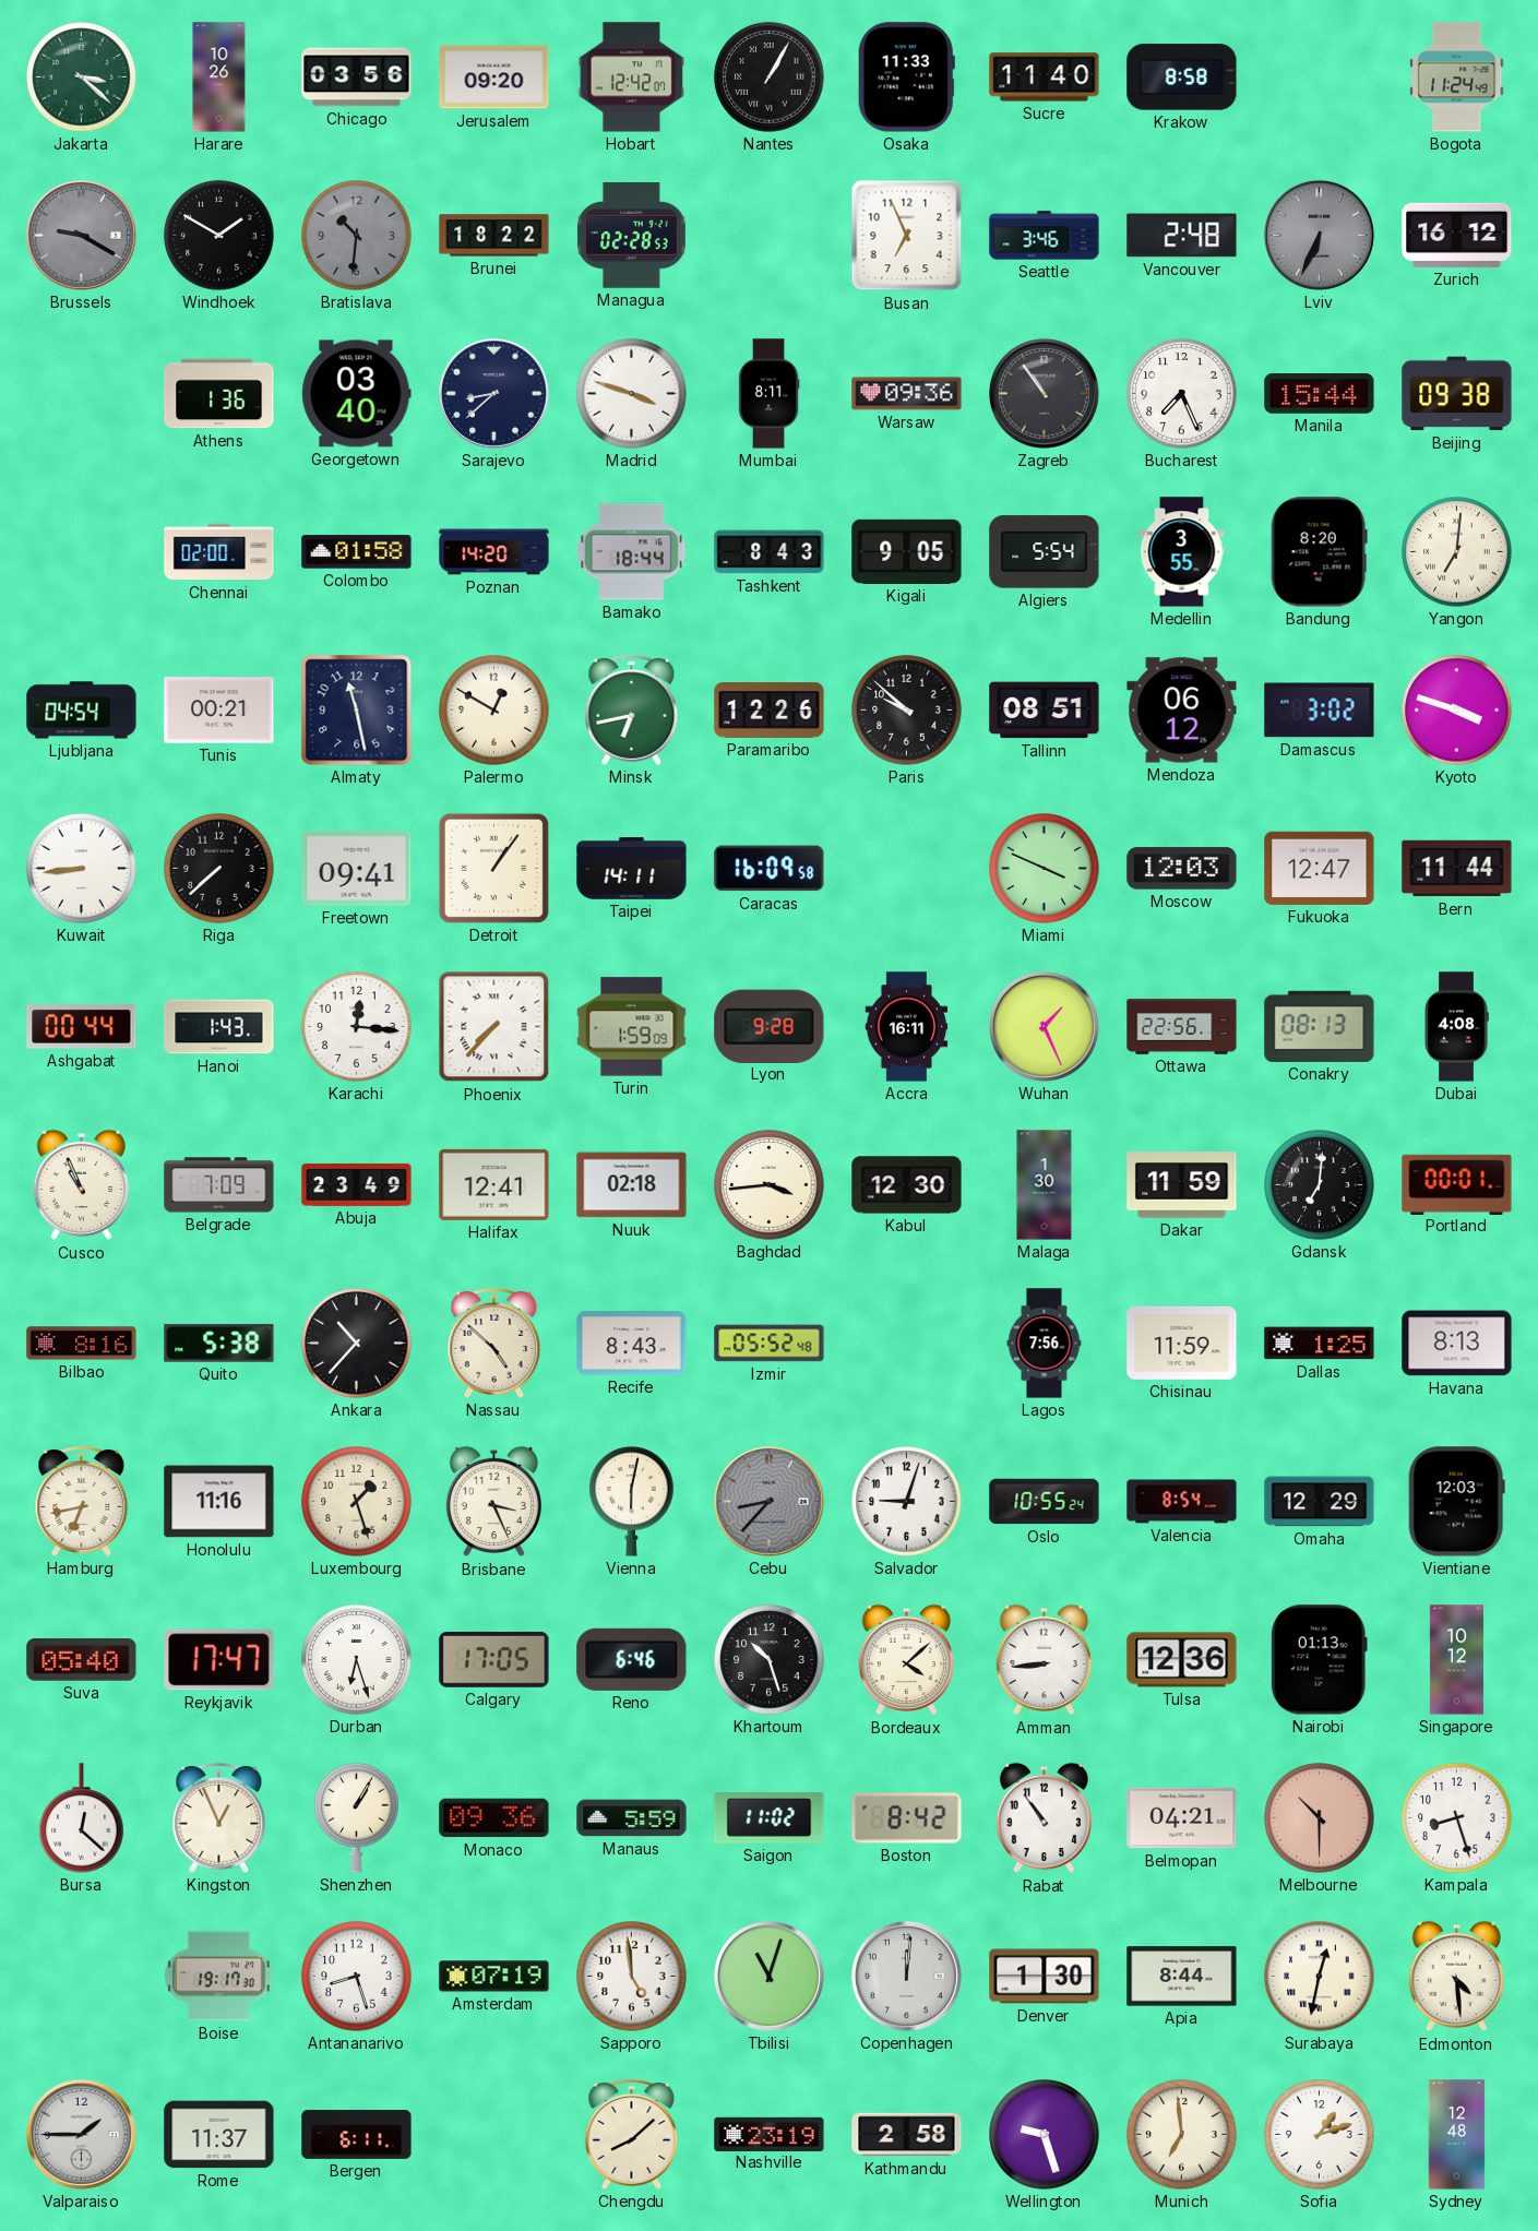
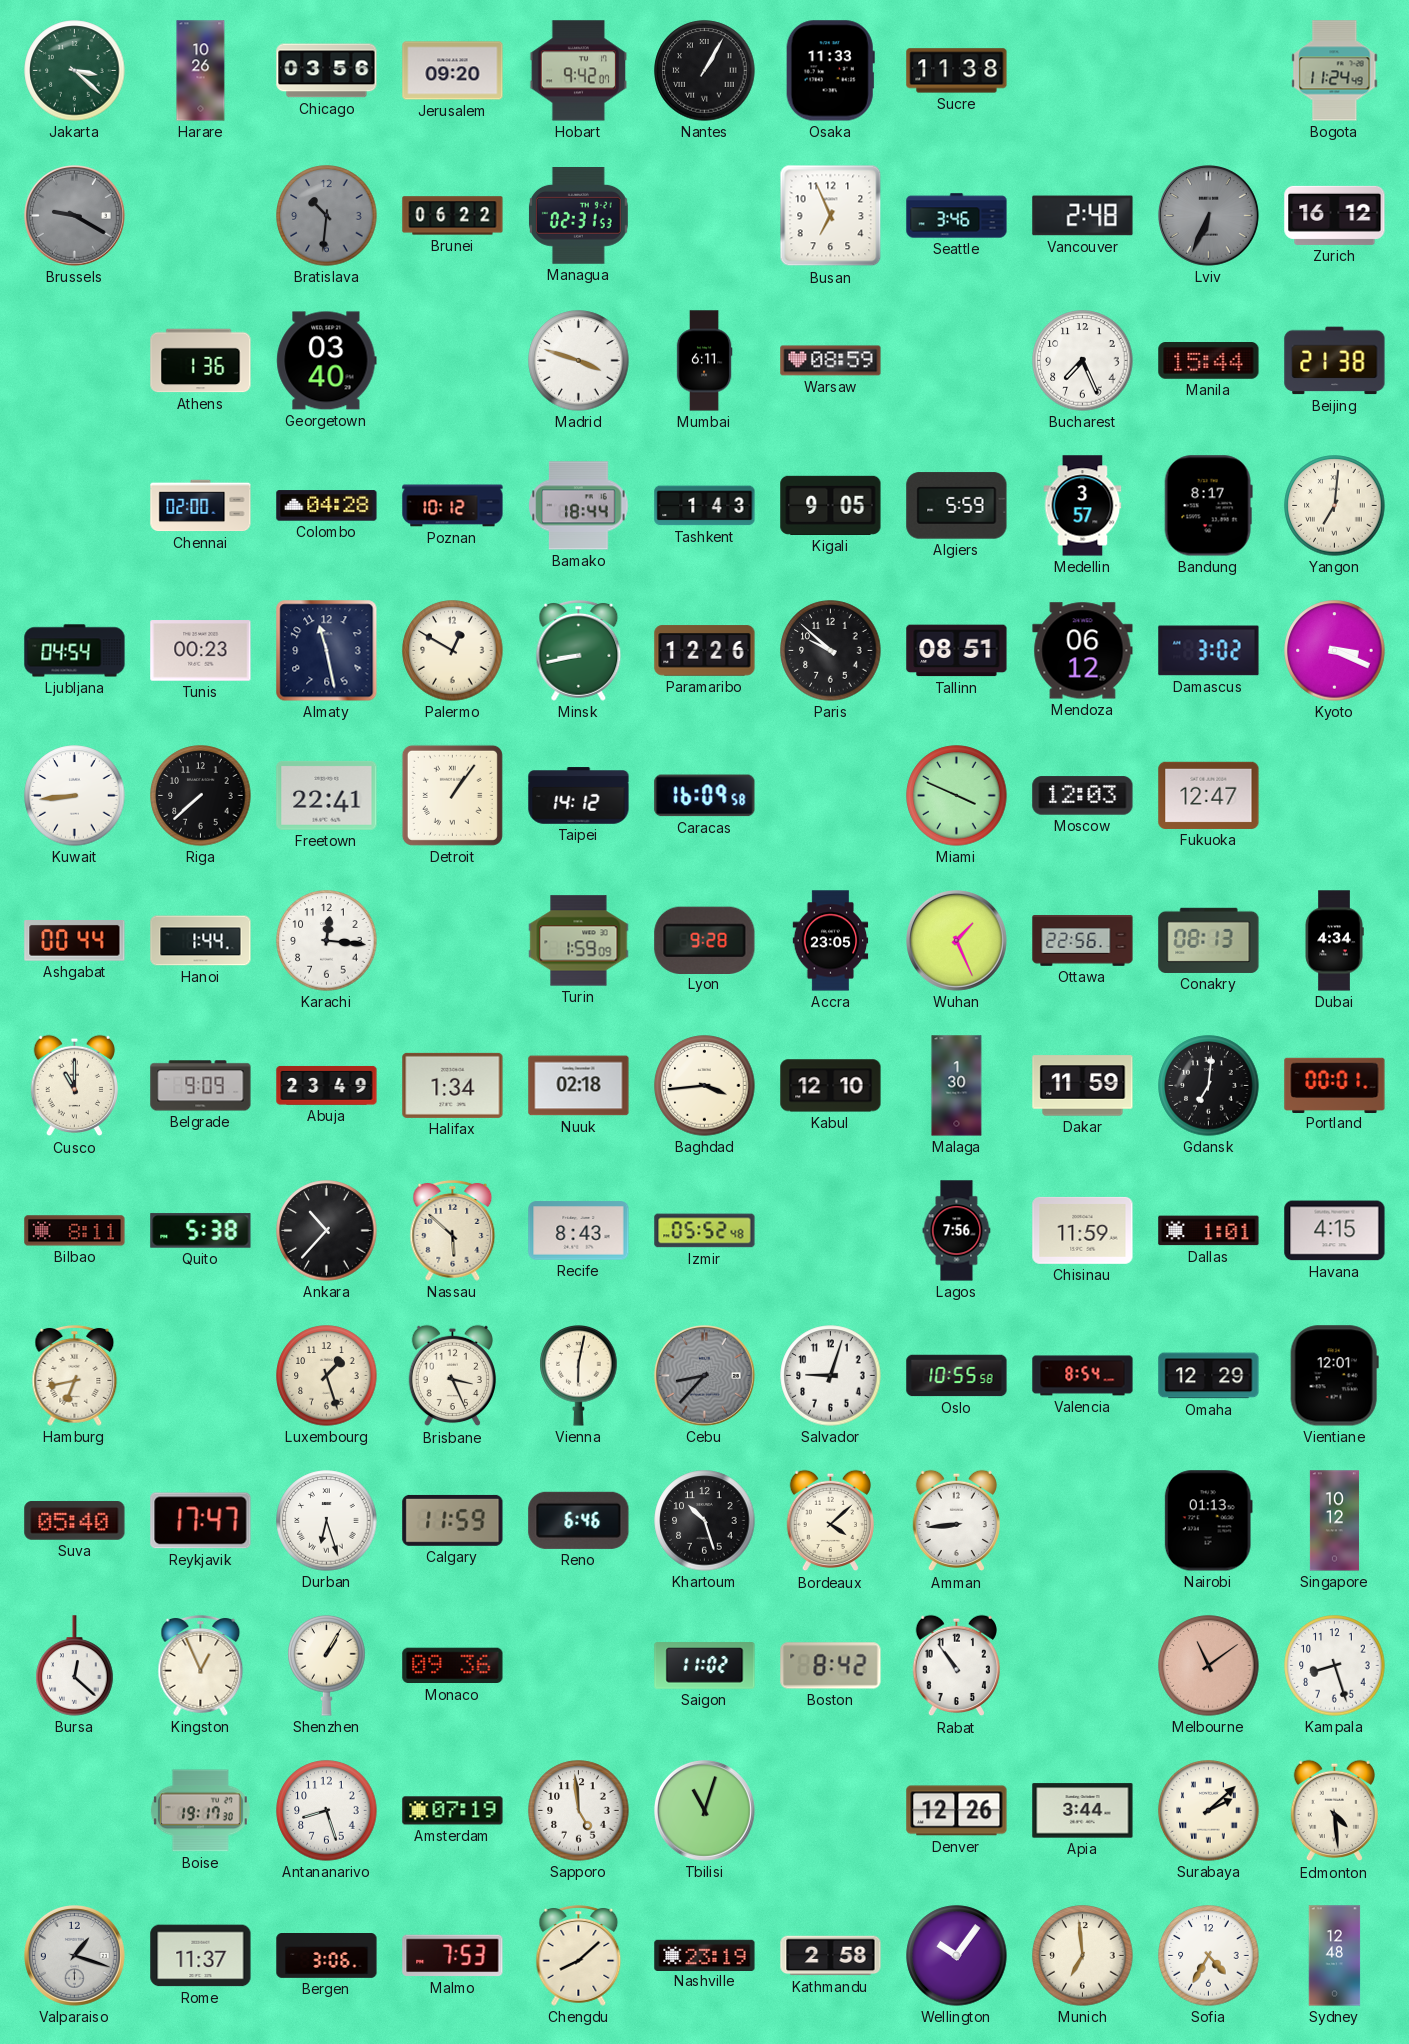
Hobart: 12:42 -> 9:42
Sucre: 11:40 -> 11:38
Krakow: 8:58 -> none
Windhoek: 1:50 -> none
Brunei: 18:22 -> 06:22
Managua: 02:28 -> 02:31
Sarajevo: 8:38 -> none
Mumbai: 8:11 -> 6:11
Warsaw: 09:36 -> 08:59
Zagreb: 10:54 -> none
Beijing: 09:38 -> 21:38
Colombo: 01:58 -> 04:28
Poznan: 14:20 -> 10:12
Tashkent: 8:43 -> 1:43
Algiers: 5:54 -> 5:59
Medellin: 3:55 -> 3:57
Bandung: 8:20 -> 8:17
Tunis: 00:21 -> 00:23
Minsk: 6:43 -> 8:43
Kyoto: 3:48 -> 3:19
Freetown: 09:41 -> 22:41
Taipei: 14:11 -> 14:12
Bern: 11:44 -> none
Hanoi: 1:43 -> 1:44
Phoenix: 7:37 -> none
Accra: 16:11 -> 23:05
Dubai: 4:08 -> 4:34
Cusco: 10:56 -> 11:00
Belgrade: 7:09 -> 9:09
Halifax: 12:41 -> 1:34
Kabul: 12:30 -> 12:10
Bilbao: 8:16 -> 8:11
Nassau: 4:52 -> 5:52
Dallas: 1:25 -> 1:01
Havana: 8:13 -> 4:15
Honolulu: 11:16 -> none
Oslo: 10:55:24 -> 10:55:58
Vientiane: 12:03 -> 12:01
Calgary: 17:05 -> 11:59
Tulsa: 12:36 -> none
Manaus: 5:59 -> none
Belmopan: 04:21 -> none
Melbourne: 10:30 -> 11:09
Copenhagen: 12:01 -> none
Denver: 1:30 -> 12:26
Apia: 8:44 -> 3:44
Surabaya: 12:32 -> 2:08
Valparaiso: 1:45 -> 1:18
Bergen: 6:11 -> 3:06
Malmo: none -> 7:53
Wellington: 9:27 -> 10:06
Sofia: 1:12 -> 4:35
